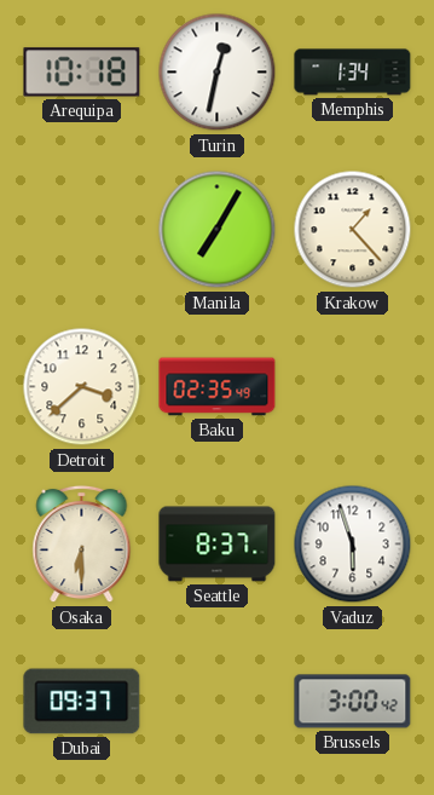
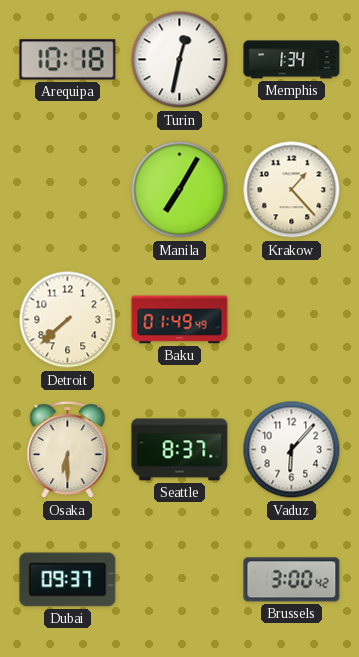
Detroit: 3:38 -> 7:38
Baku: 02:35 -> 01:49
Vaduz: 5:57 -> 6:07
